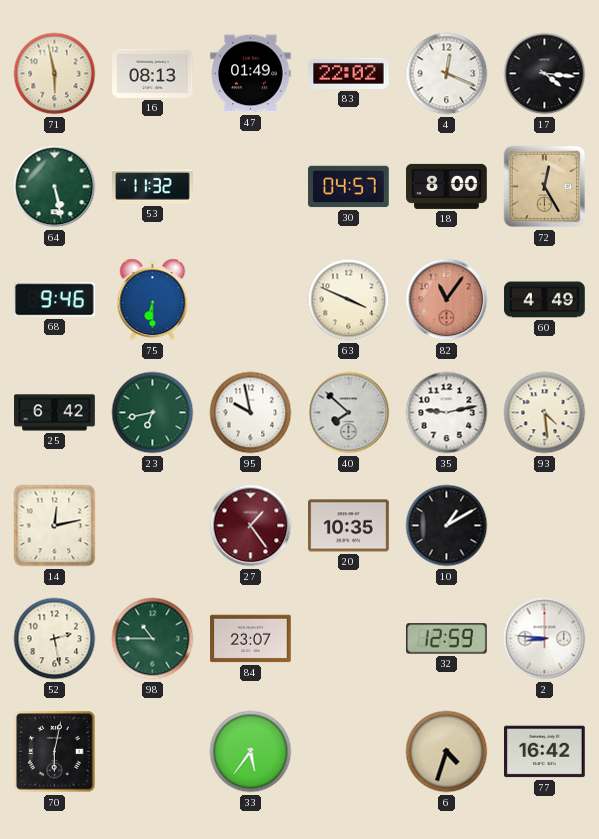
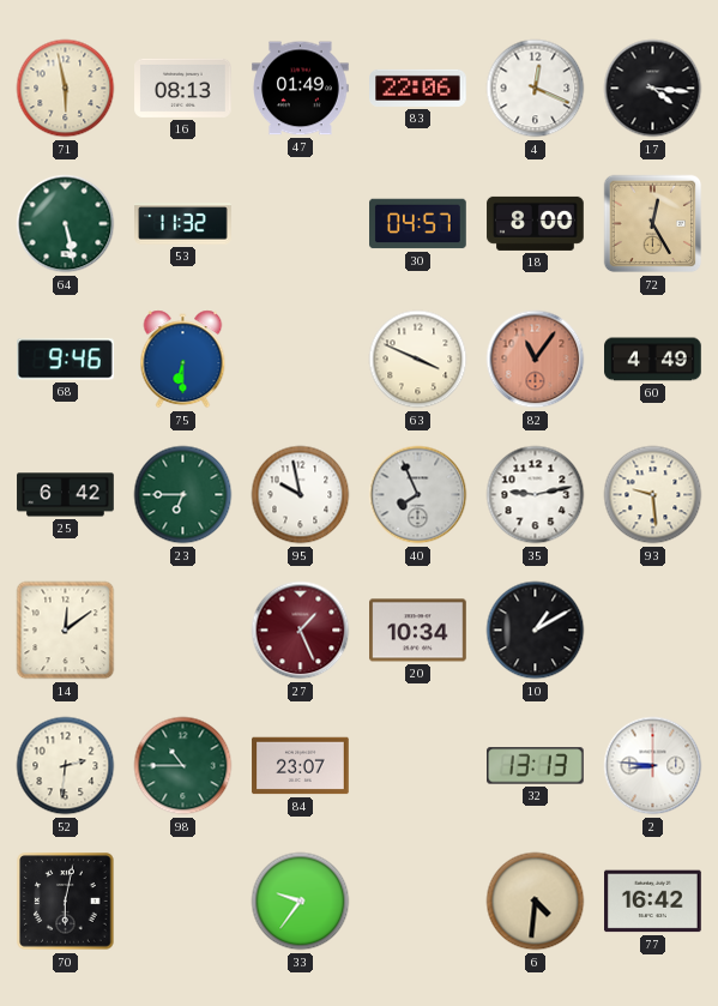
83: 22:02 -> 22:06
23: 6:43 -> 6:45
40: 7:52 -> 7:56
93: 4:29 -> 9:29
14: 12:13 -> 12:09
27: 1:24 -> 1:26
20: 10:35 -> 10:34
52: 2:28 -> 2:31
32: 12:59 -> 13:13
33: 5:36 -> 9:36
6: 4:33 -> 4:31
